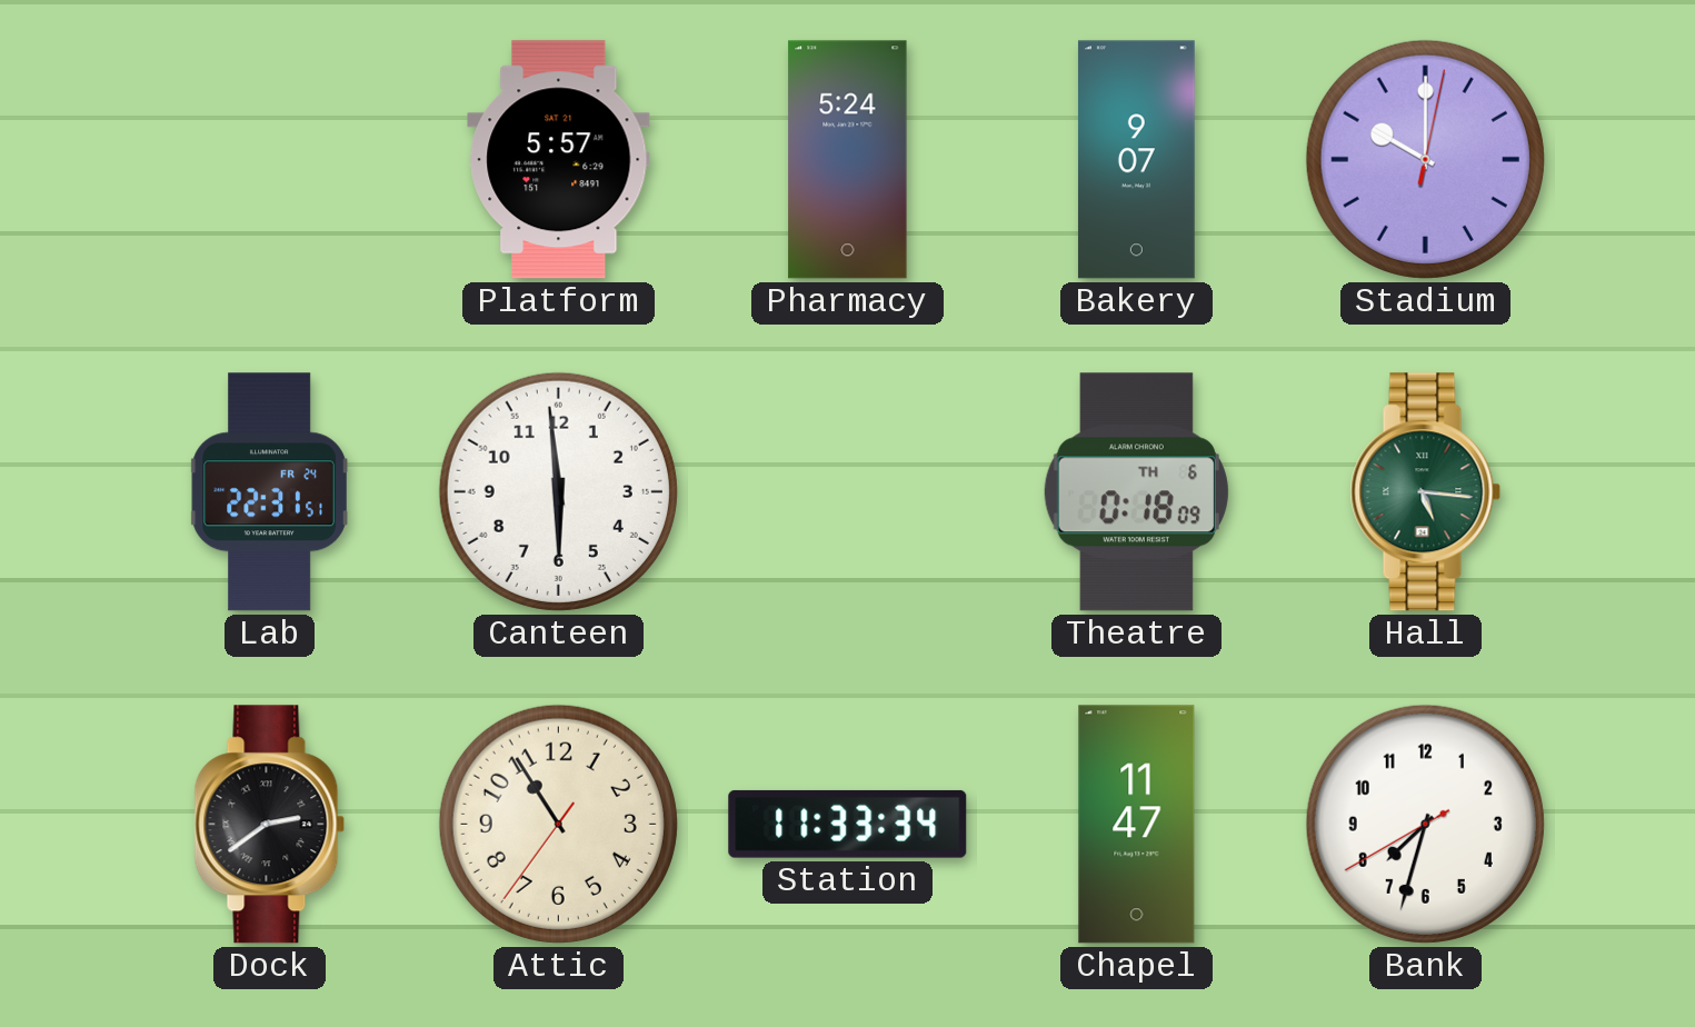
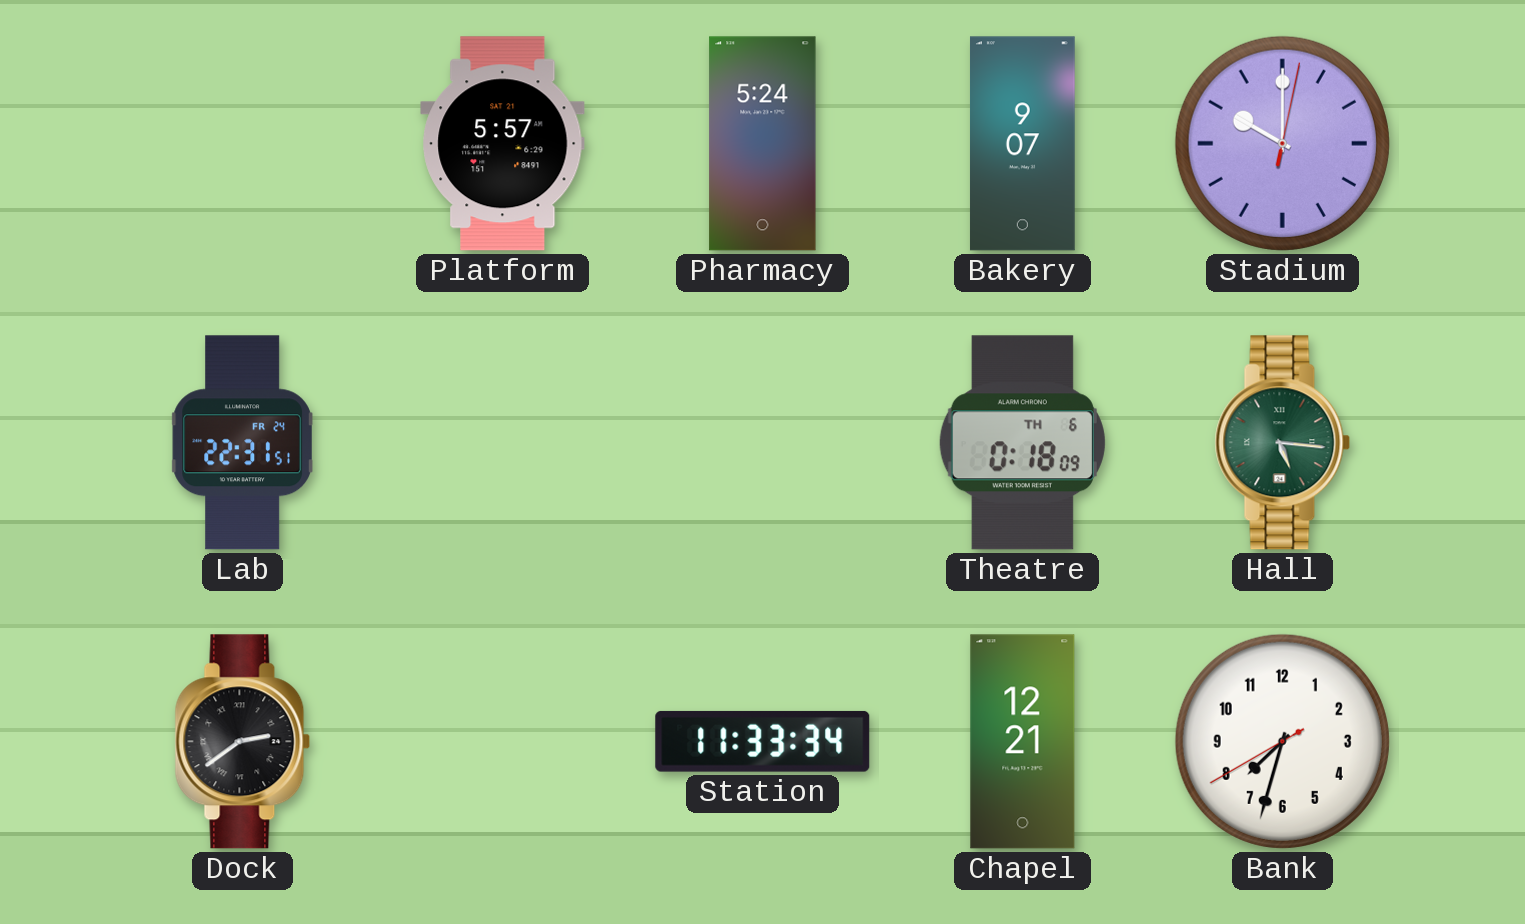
Canteen: 5:59 -> none
Attic: 10:54 -> none
Chapel: 11:47 -> 12:21
